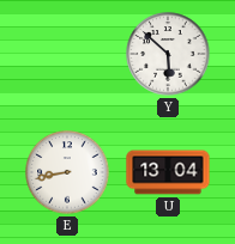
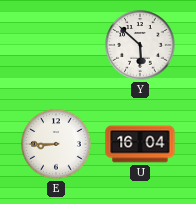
E: 8:43 -> 8:45
U: 13:04 -> 16:04
